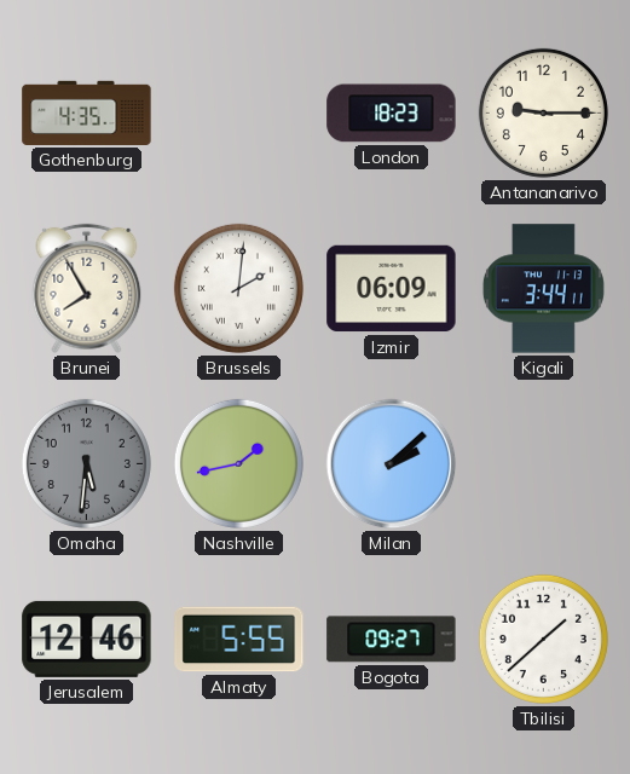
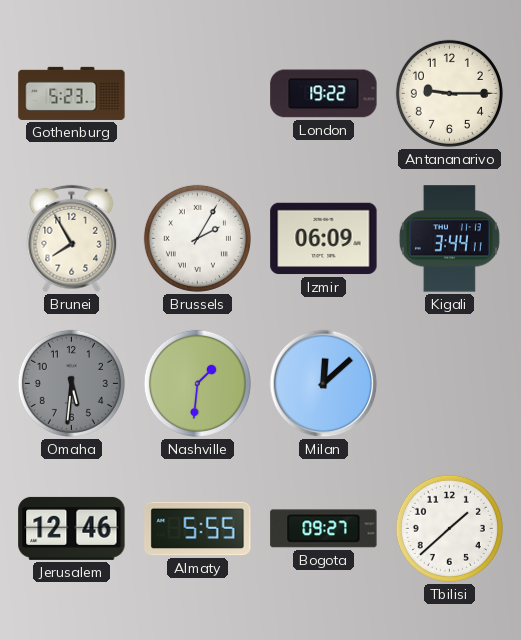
Gothenburg: 4:35 -> 5:23
London: 18:23 -> 19:22
Brussels: 2:01 -> 2:05
Nashville: 1:43 -> 1:31
Milan: 2:08 -> 12:08
